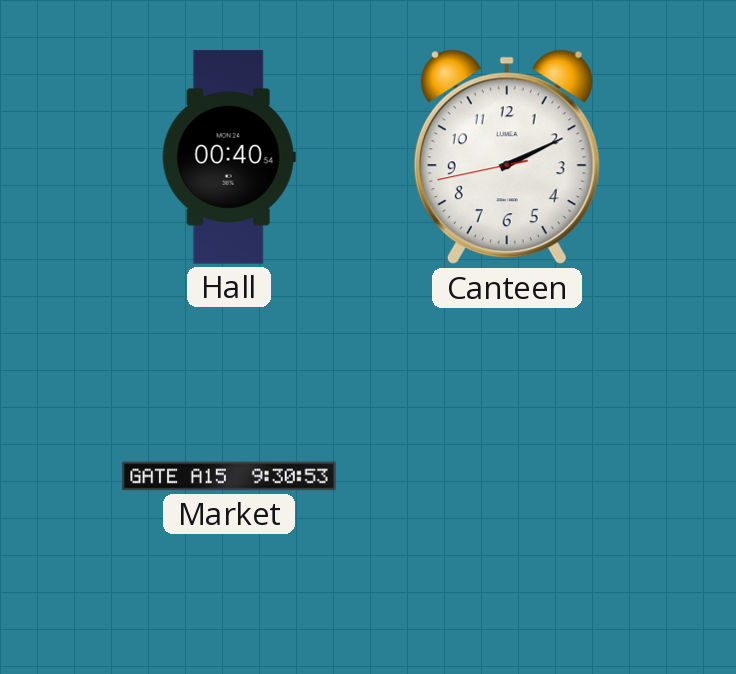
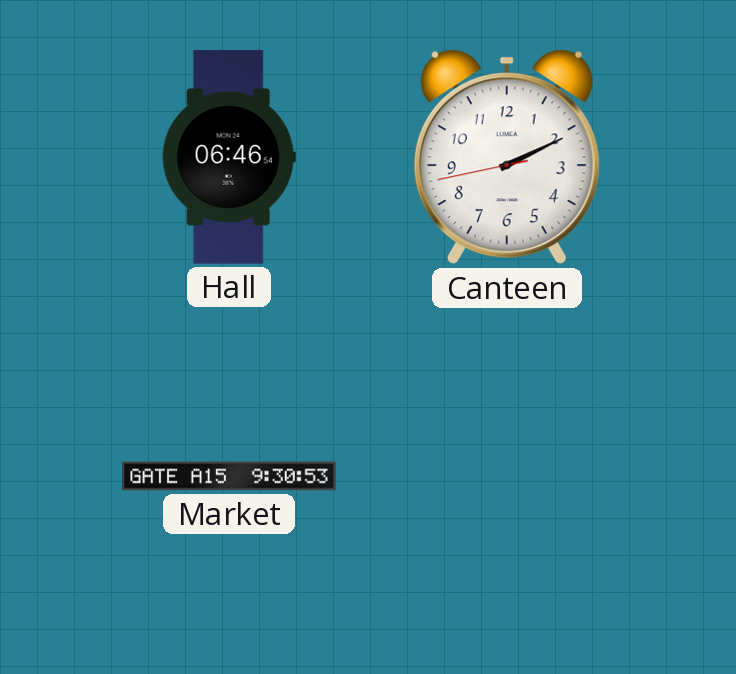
Hall: 00:40 -> 06:46
